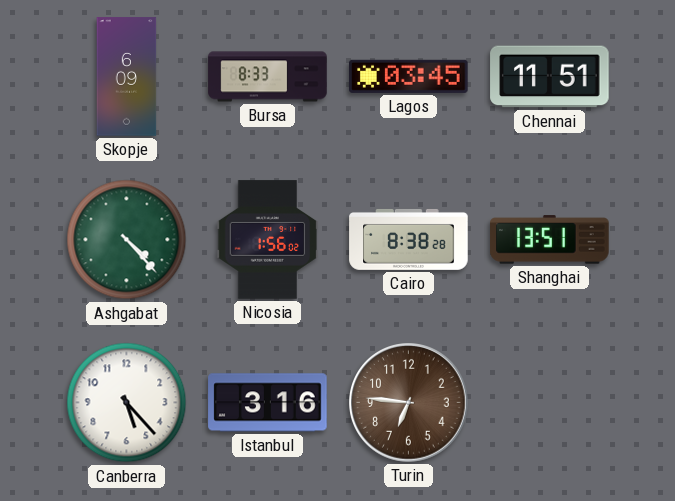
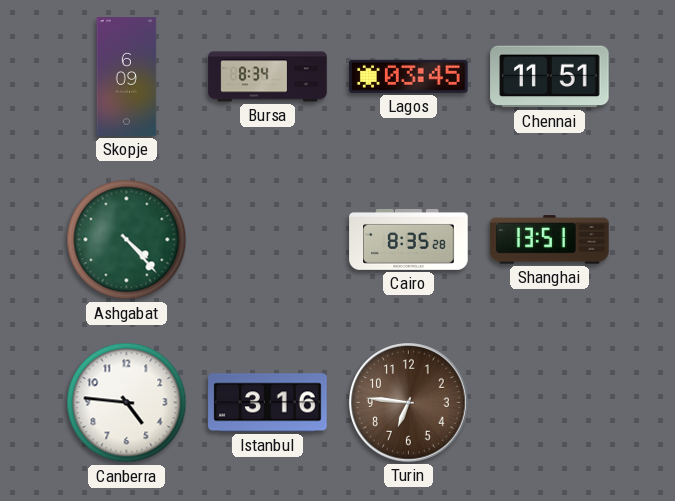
Bursa: 8:33 -> 8:34
Nicosia: 1:56 -> none
Cairo: 8:38 -> 8:35
Canberra: 5:23 -> 4:46
